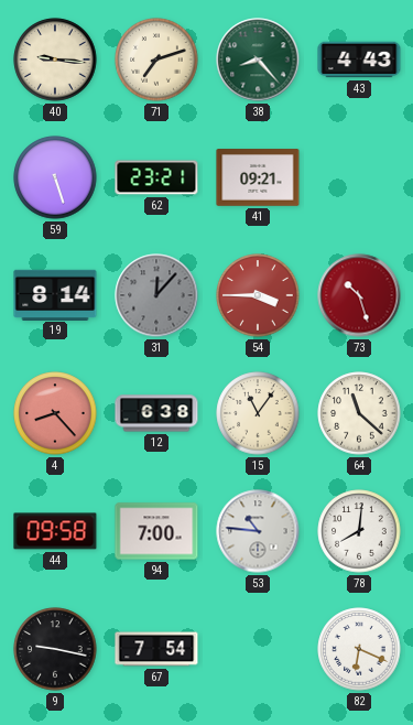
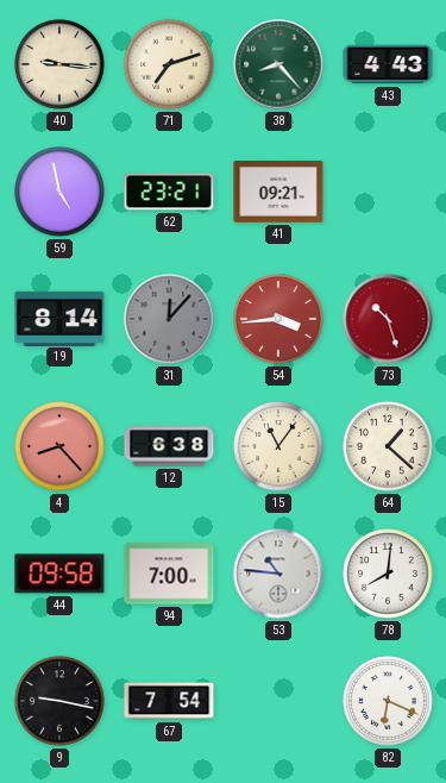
59: 5:27 -> 4:58
54: 3:45 -> 3:44
64: 11:22 -> 1:22
